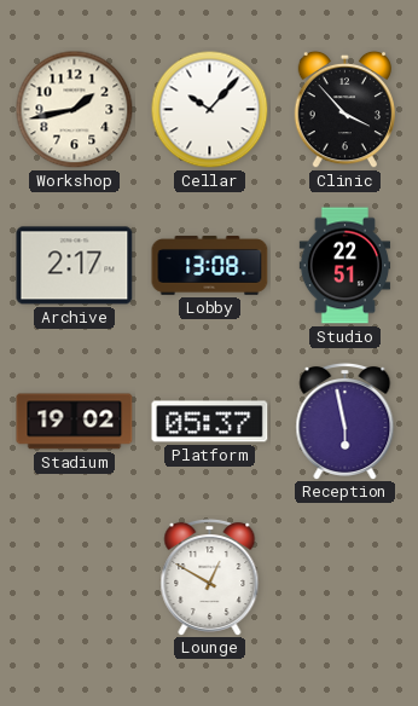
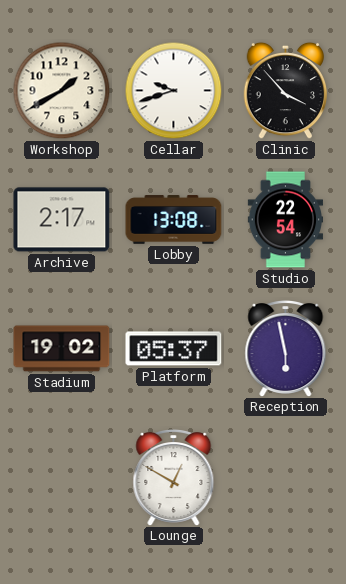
Workshop: 1:43 -> 1:40
Cellar: 10:07 -> 9:42
Studio: 22:51 -> 22:54
